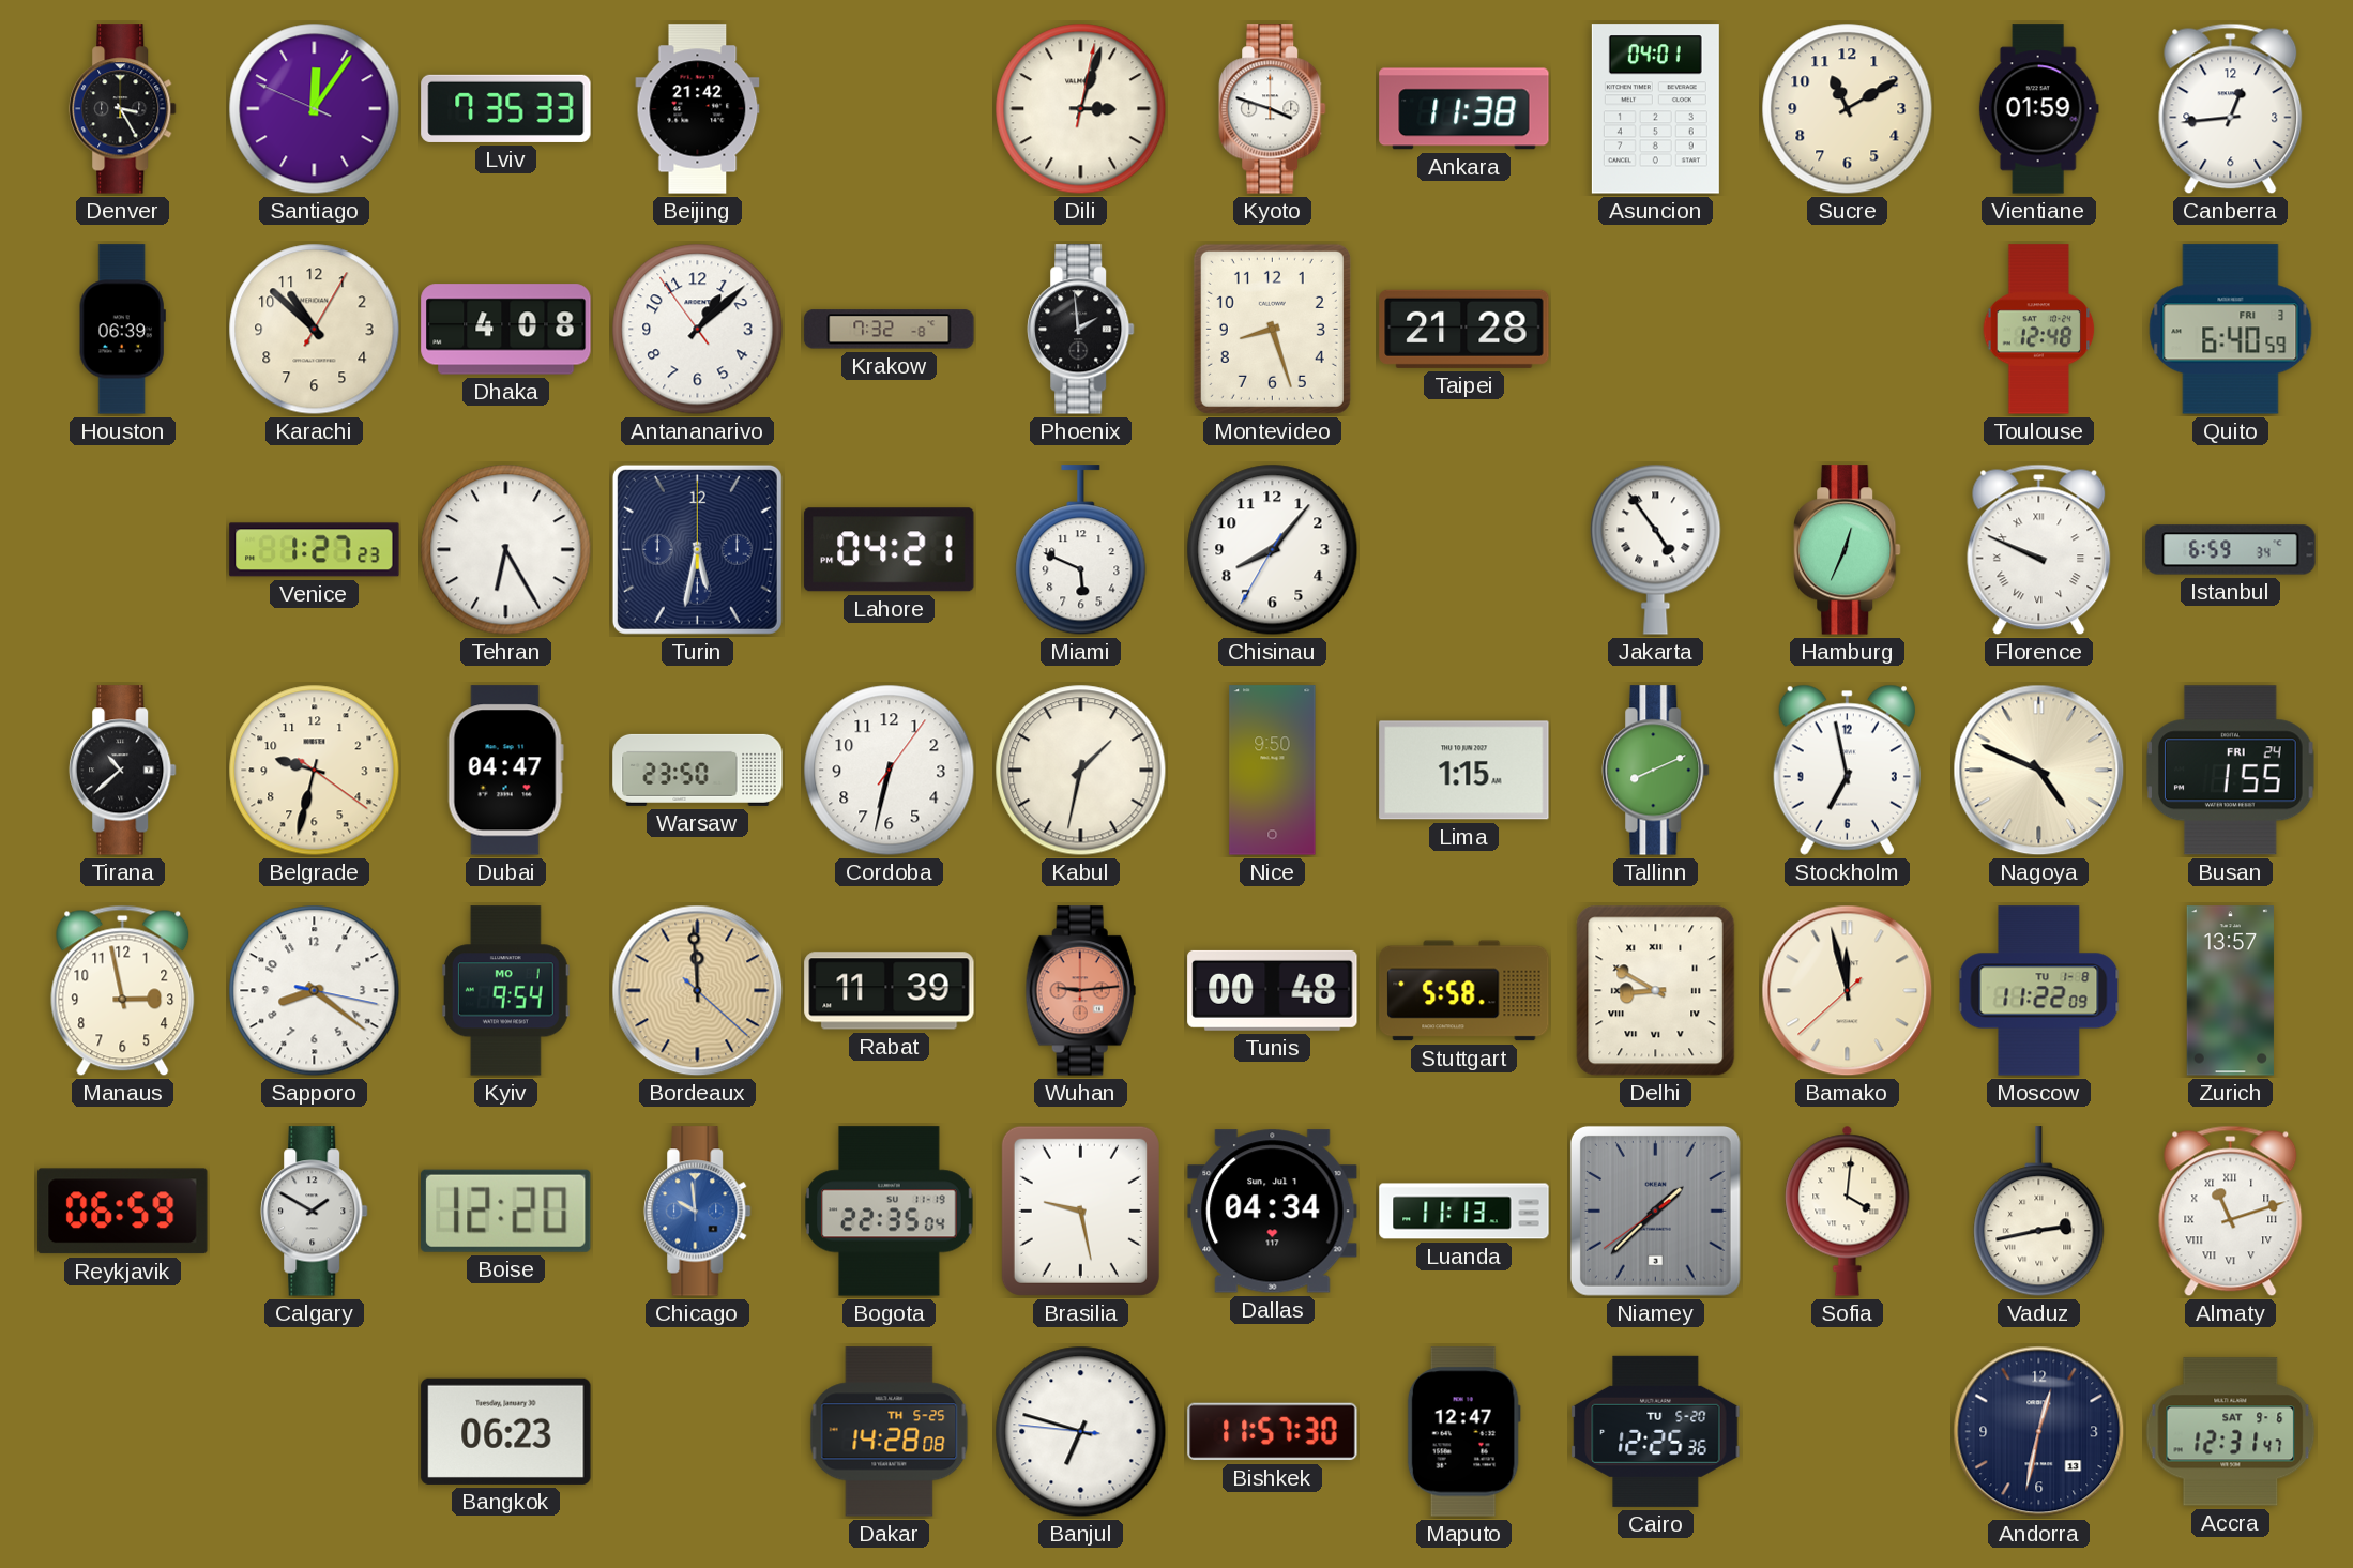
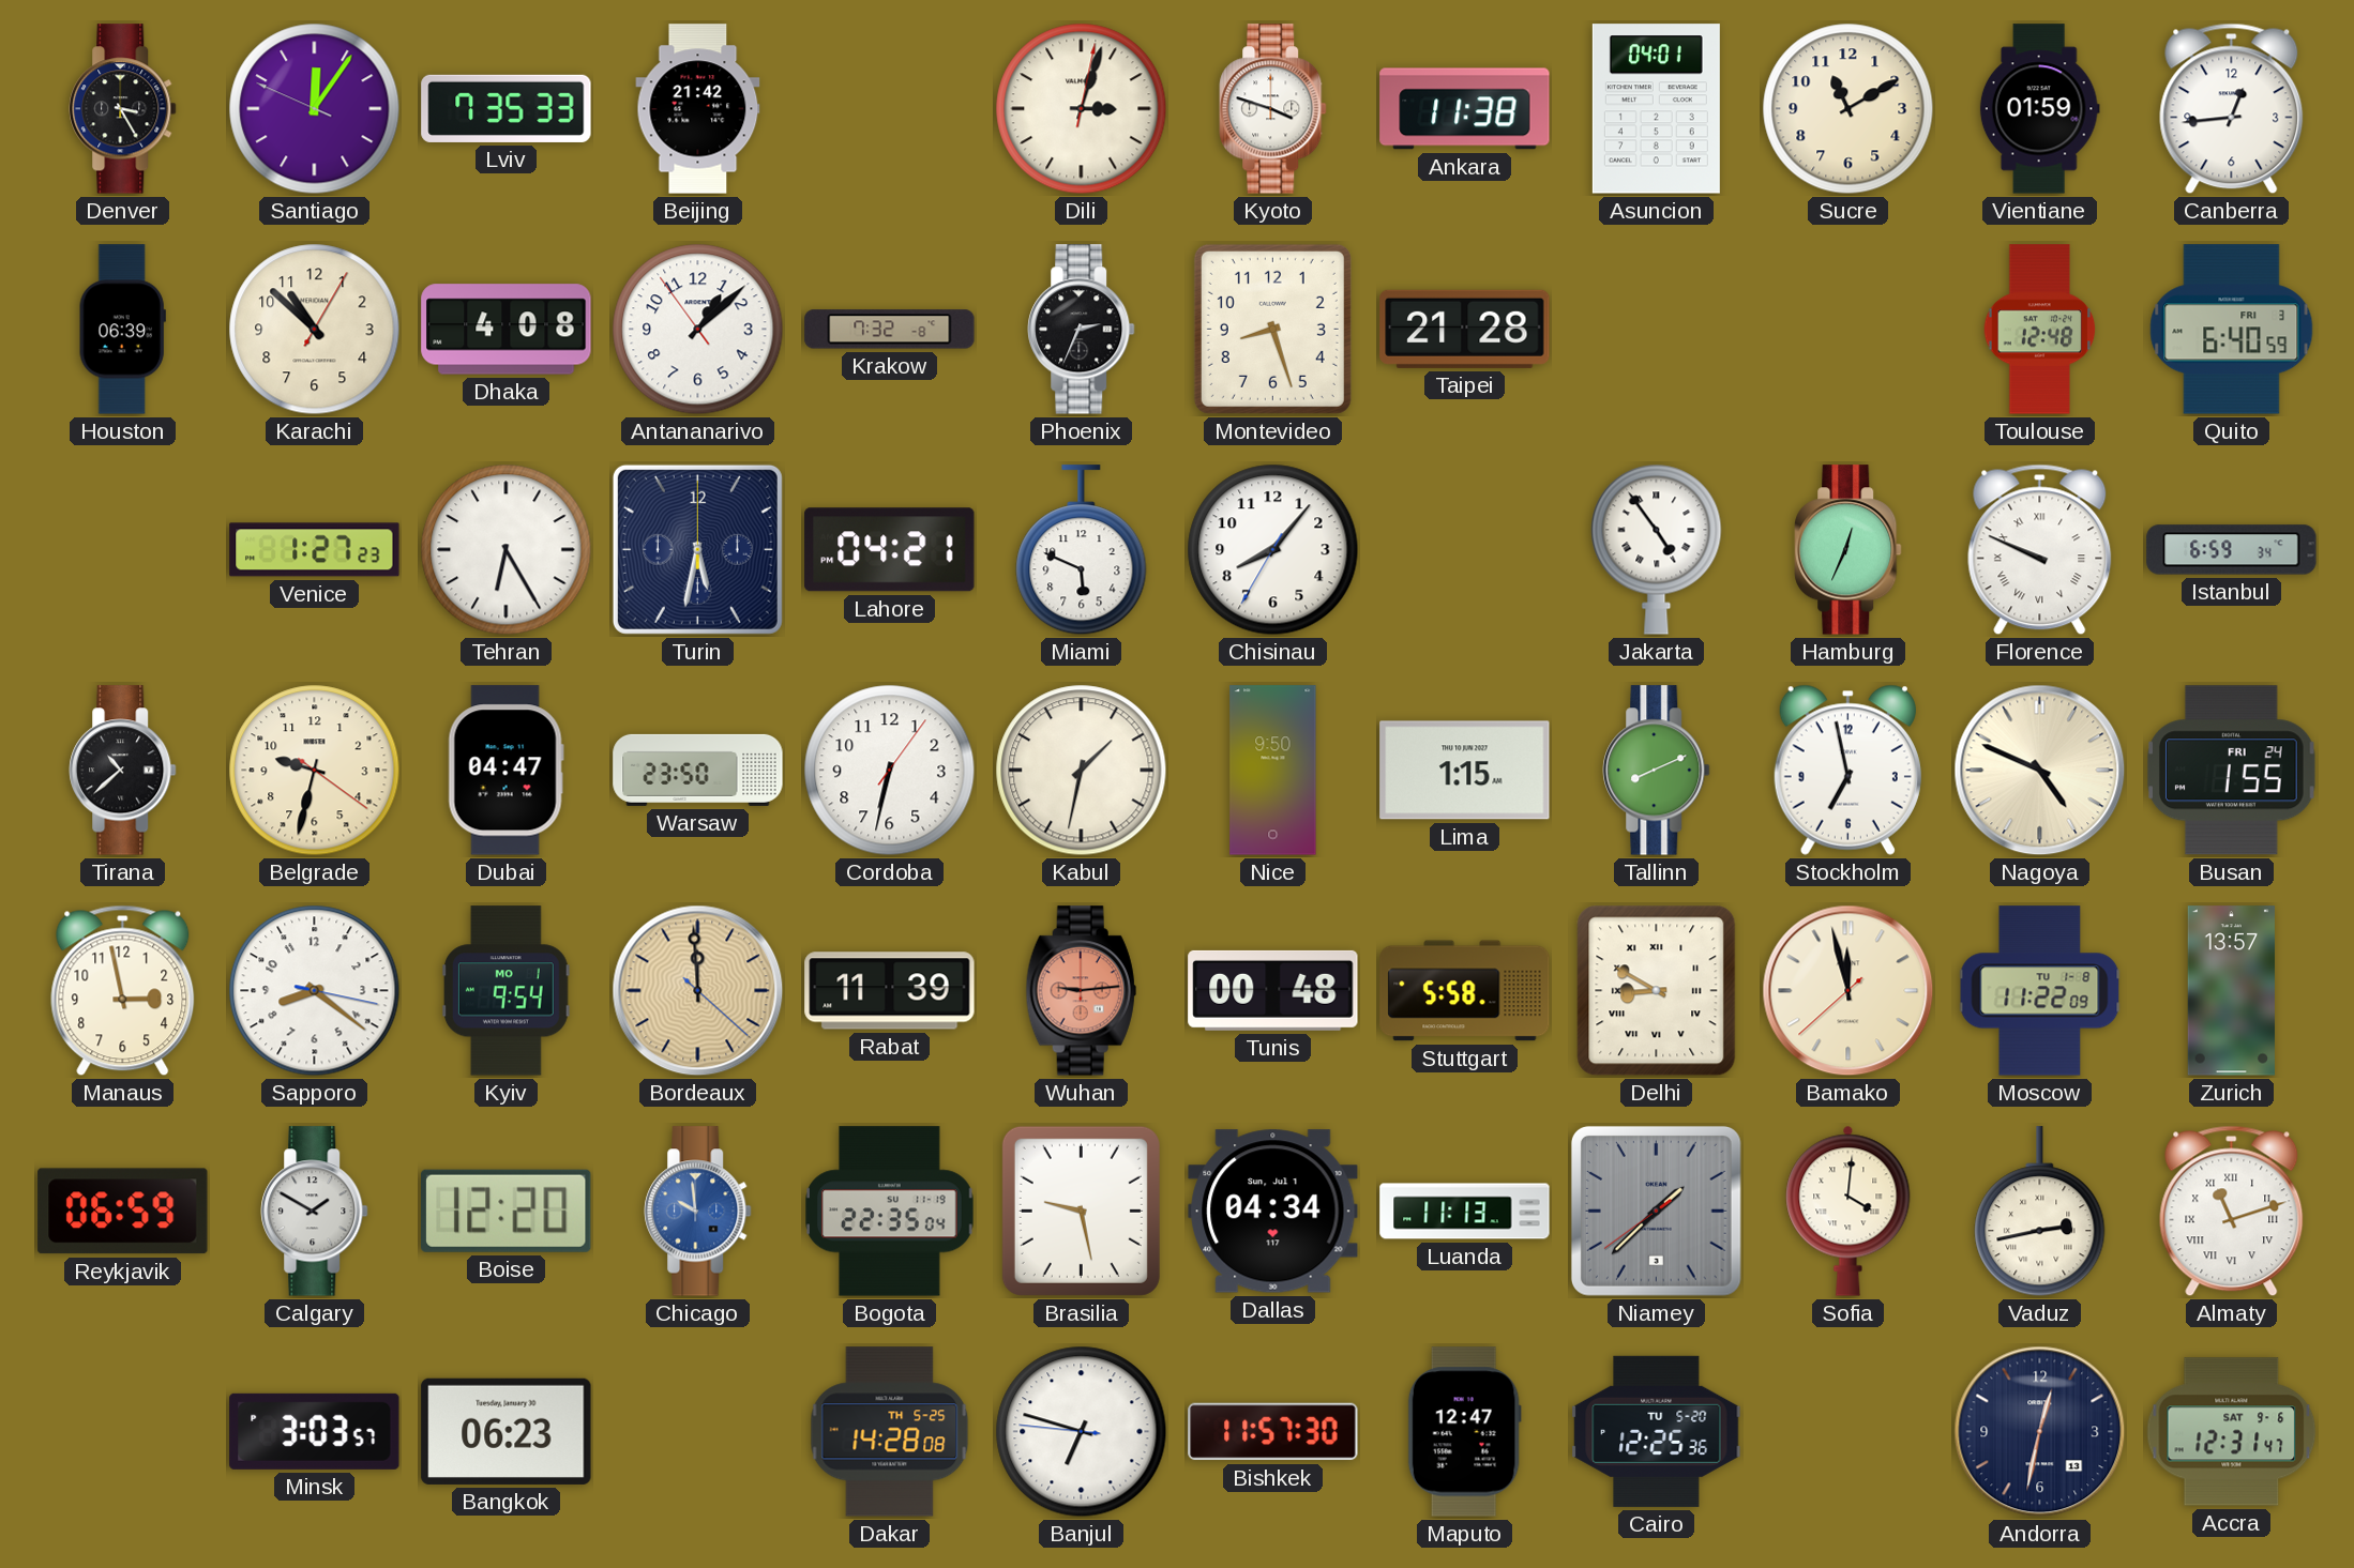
Phoenix: 1:59 -> 2:34
Minsk: none -> 3:03
